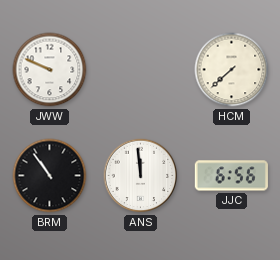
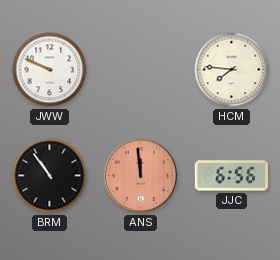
HCM: 7:38 -> 7:46
ANS dial: white -> salmon
